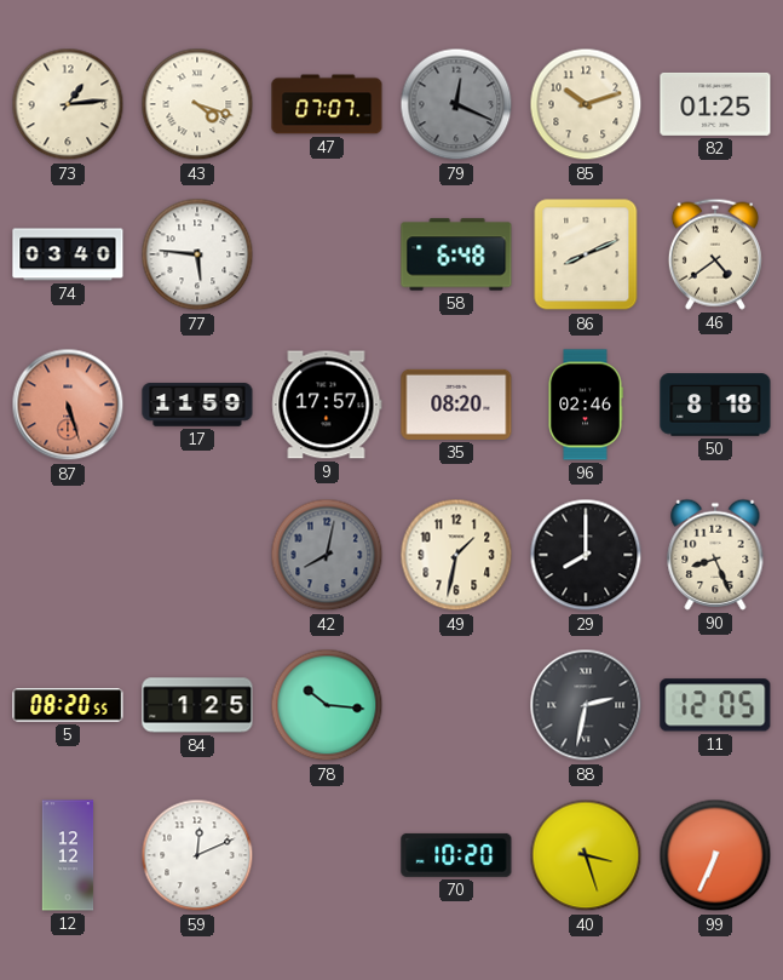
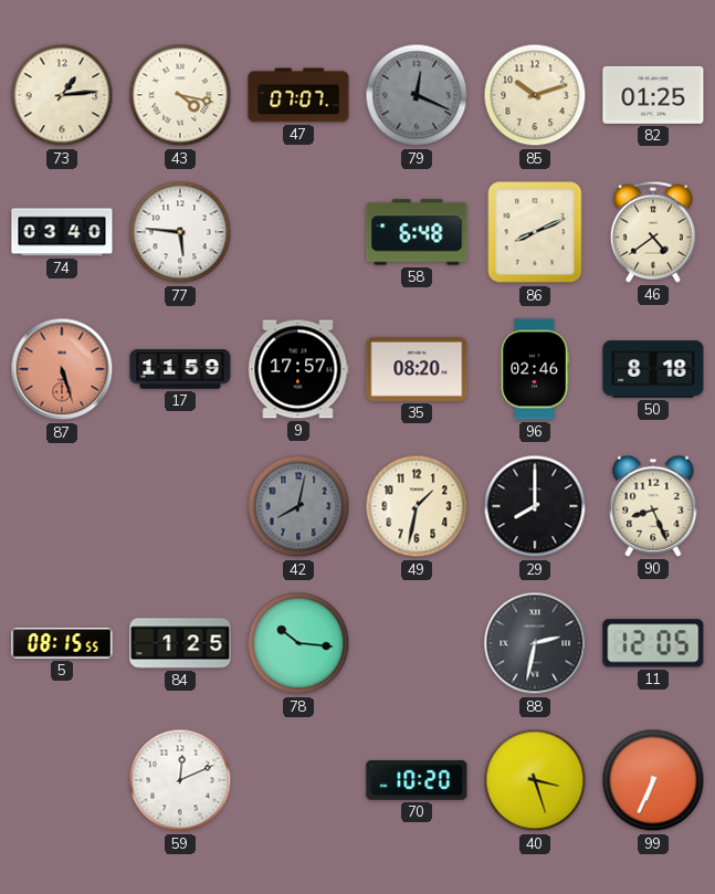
43: 4:18 -> 4:17
5: 08:20 -> 08:15
12: 12:12 -> none
